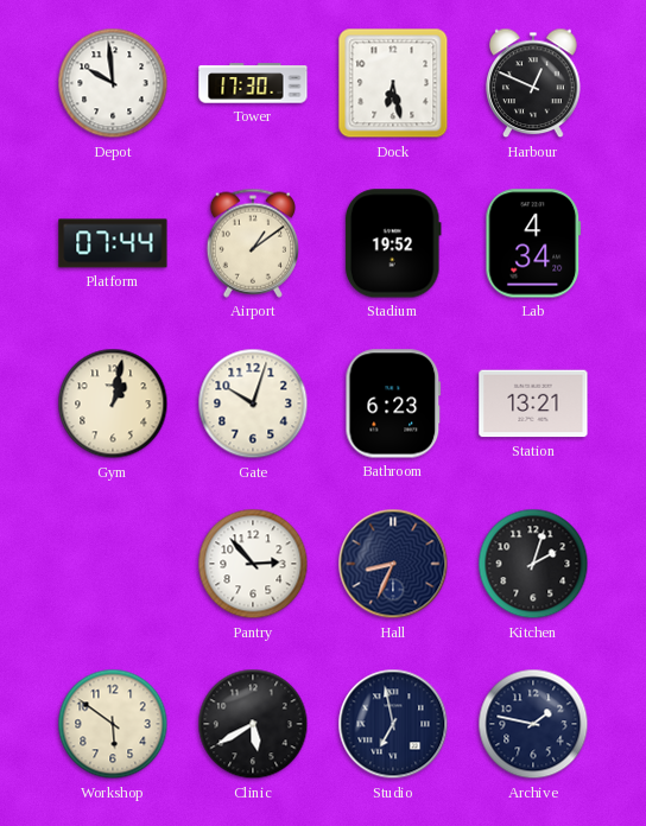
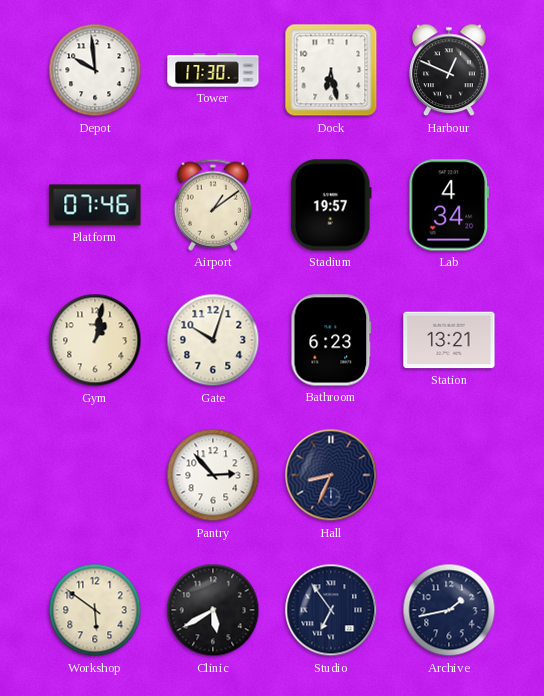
Platform: 07:44 -> 07:46
Stadium: 19:52 -> 19:57
Kitchen: 2:03 -> none
Studio: 6:58 -> 6:54
Archive: 1:47 -> 1:43
